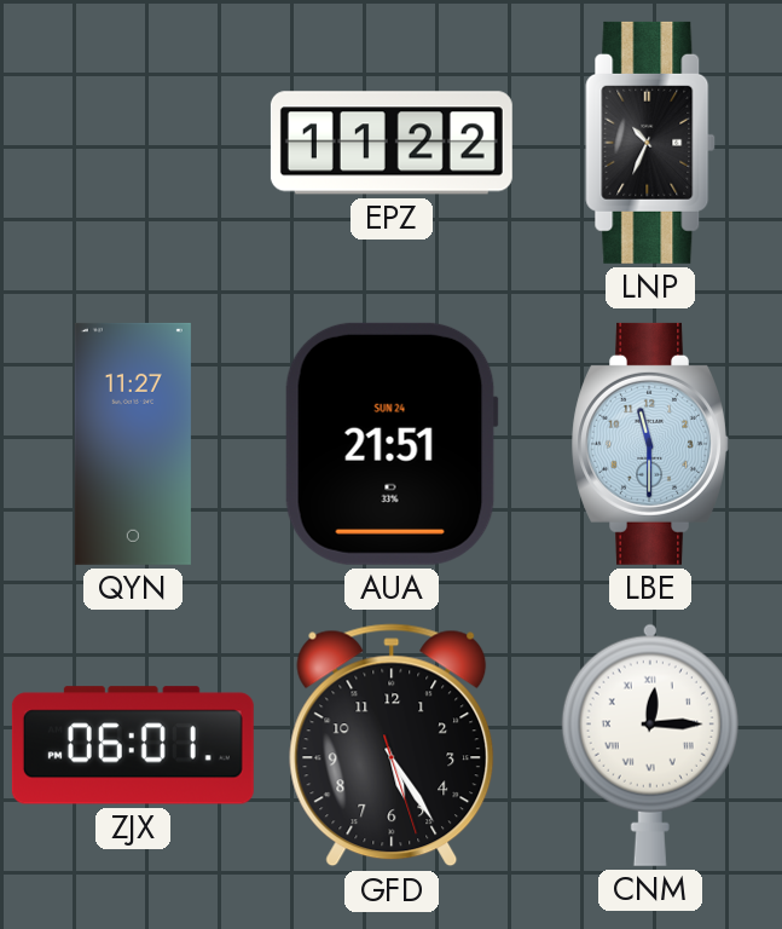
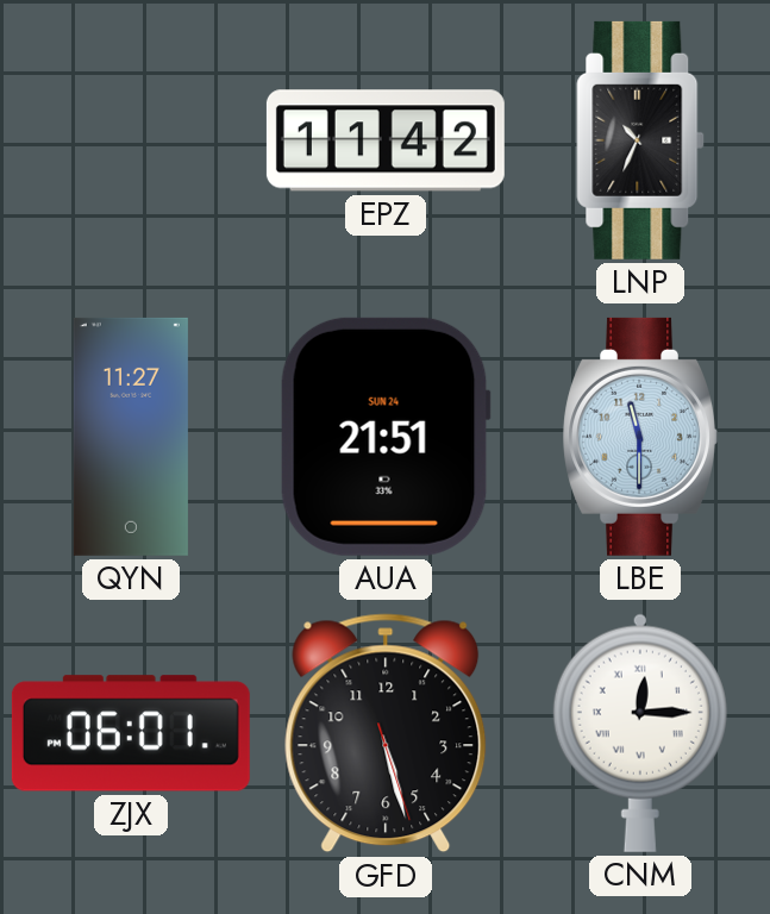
EPZ: 11:22 -> 11:42
GFD: 5:24 -> 5:27
